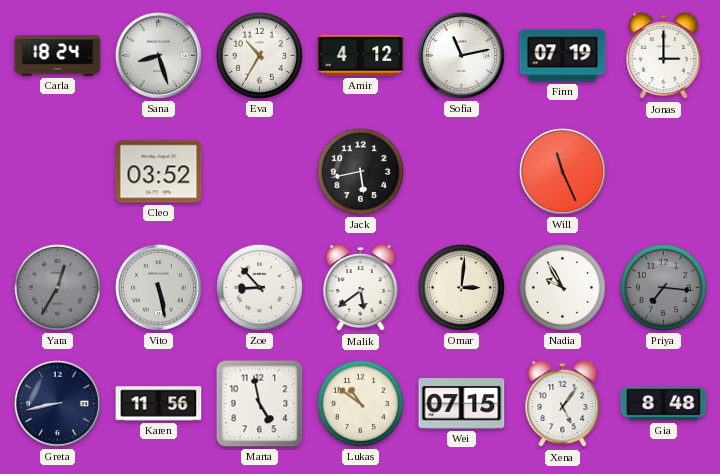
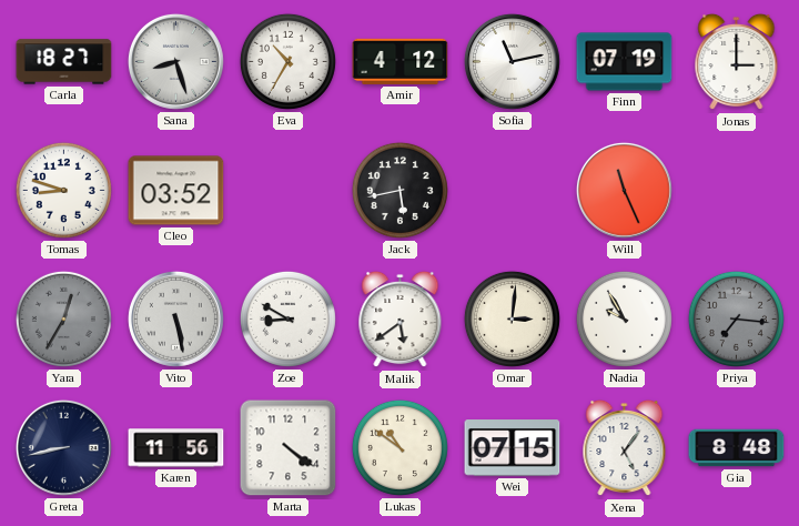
Carla: 18:24 -> 18:27
Tomas: none -> 8:48
Zoe: 8:53 -> 8:50
Marta: 4:58 -> 4:21
